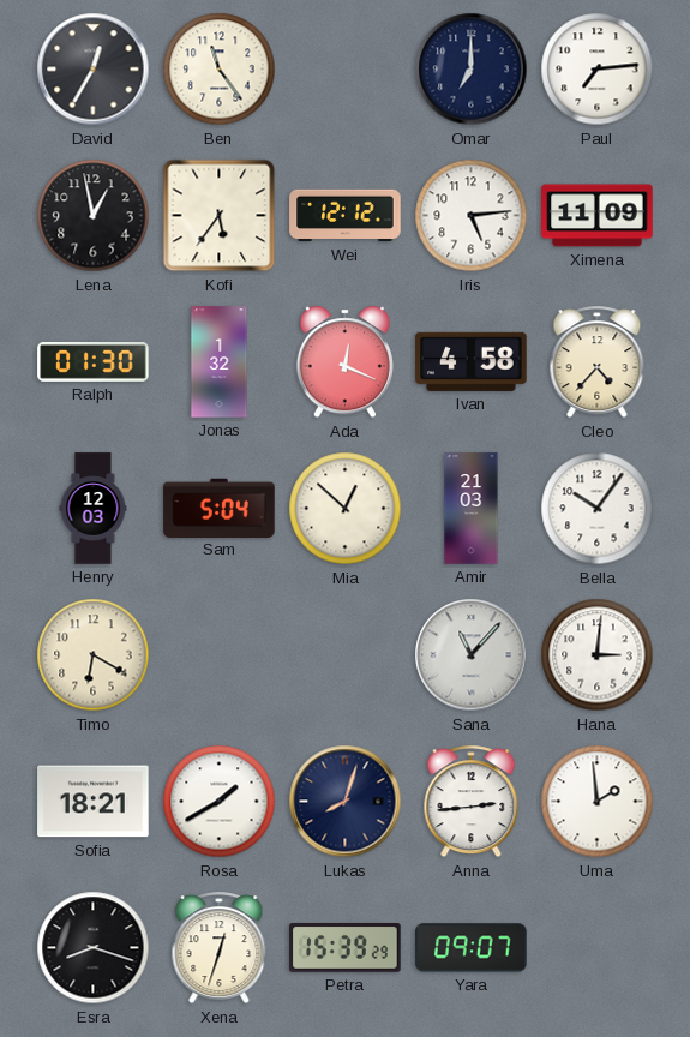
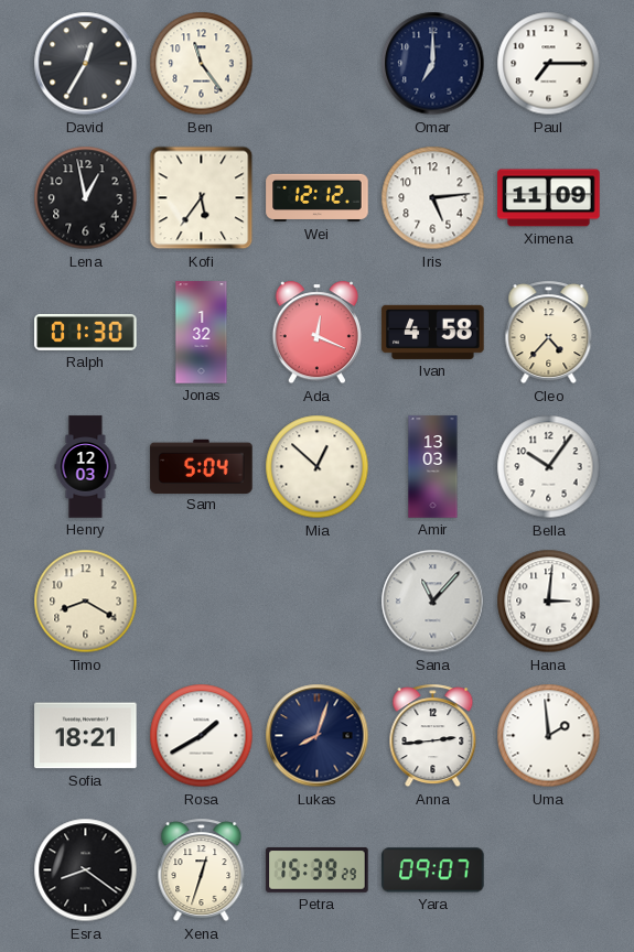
Paul: 7:14 -> 7:15
Amir: 21:03 -> 13:03
Timo: 6:20 -> 8:20
Esra: 8:18 -> 8:21
